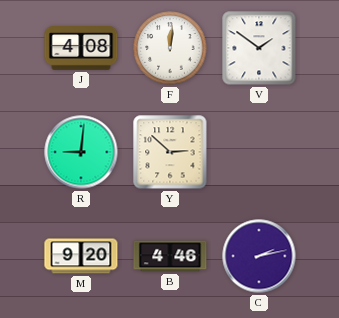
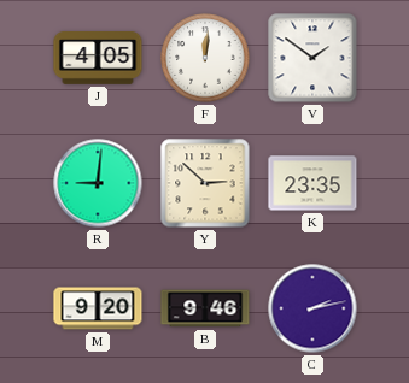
J: 4:08 -> 4:05
K: none -> 23:35
B: 4:46 -> 9:46
